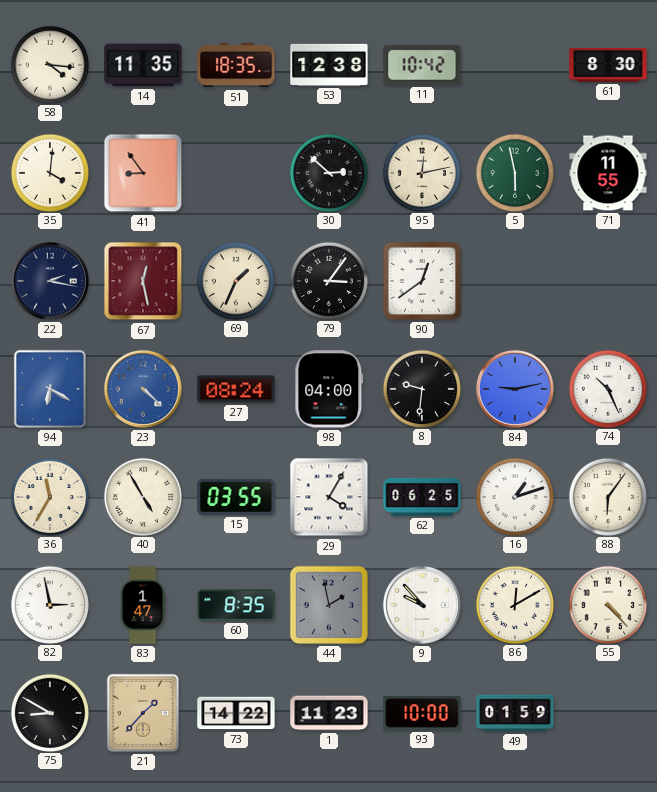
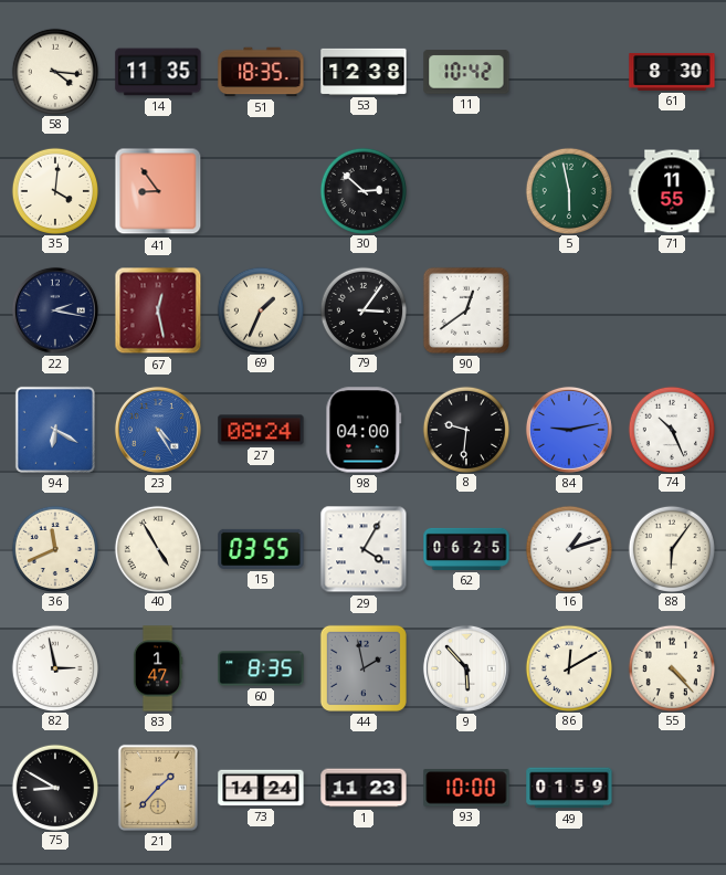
95: 12:13 -> none
23: 4:22 -> 4:25
36: 11:35 -> 11:41
9: 9:53 -> 5:53
73: 14:22 -> 14:24
